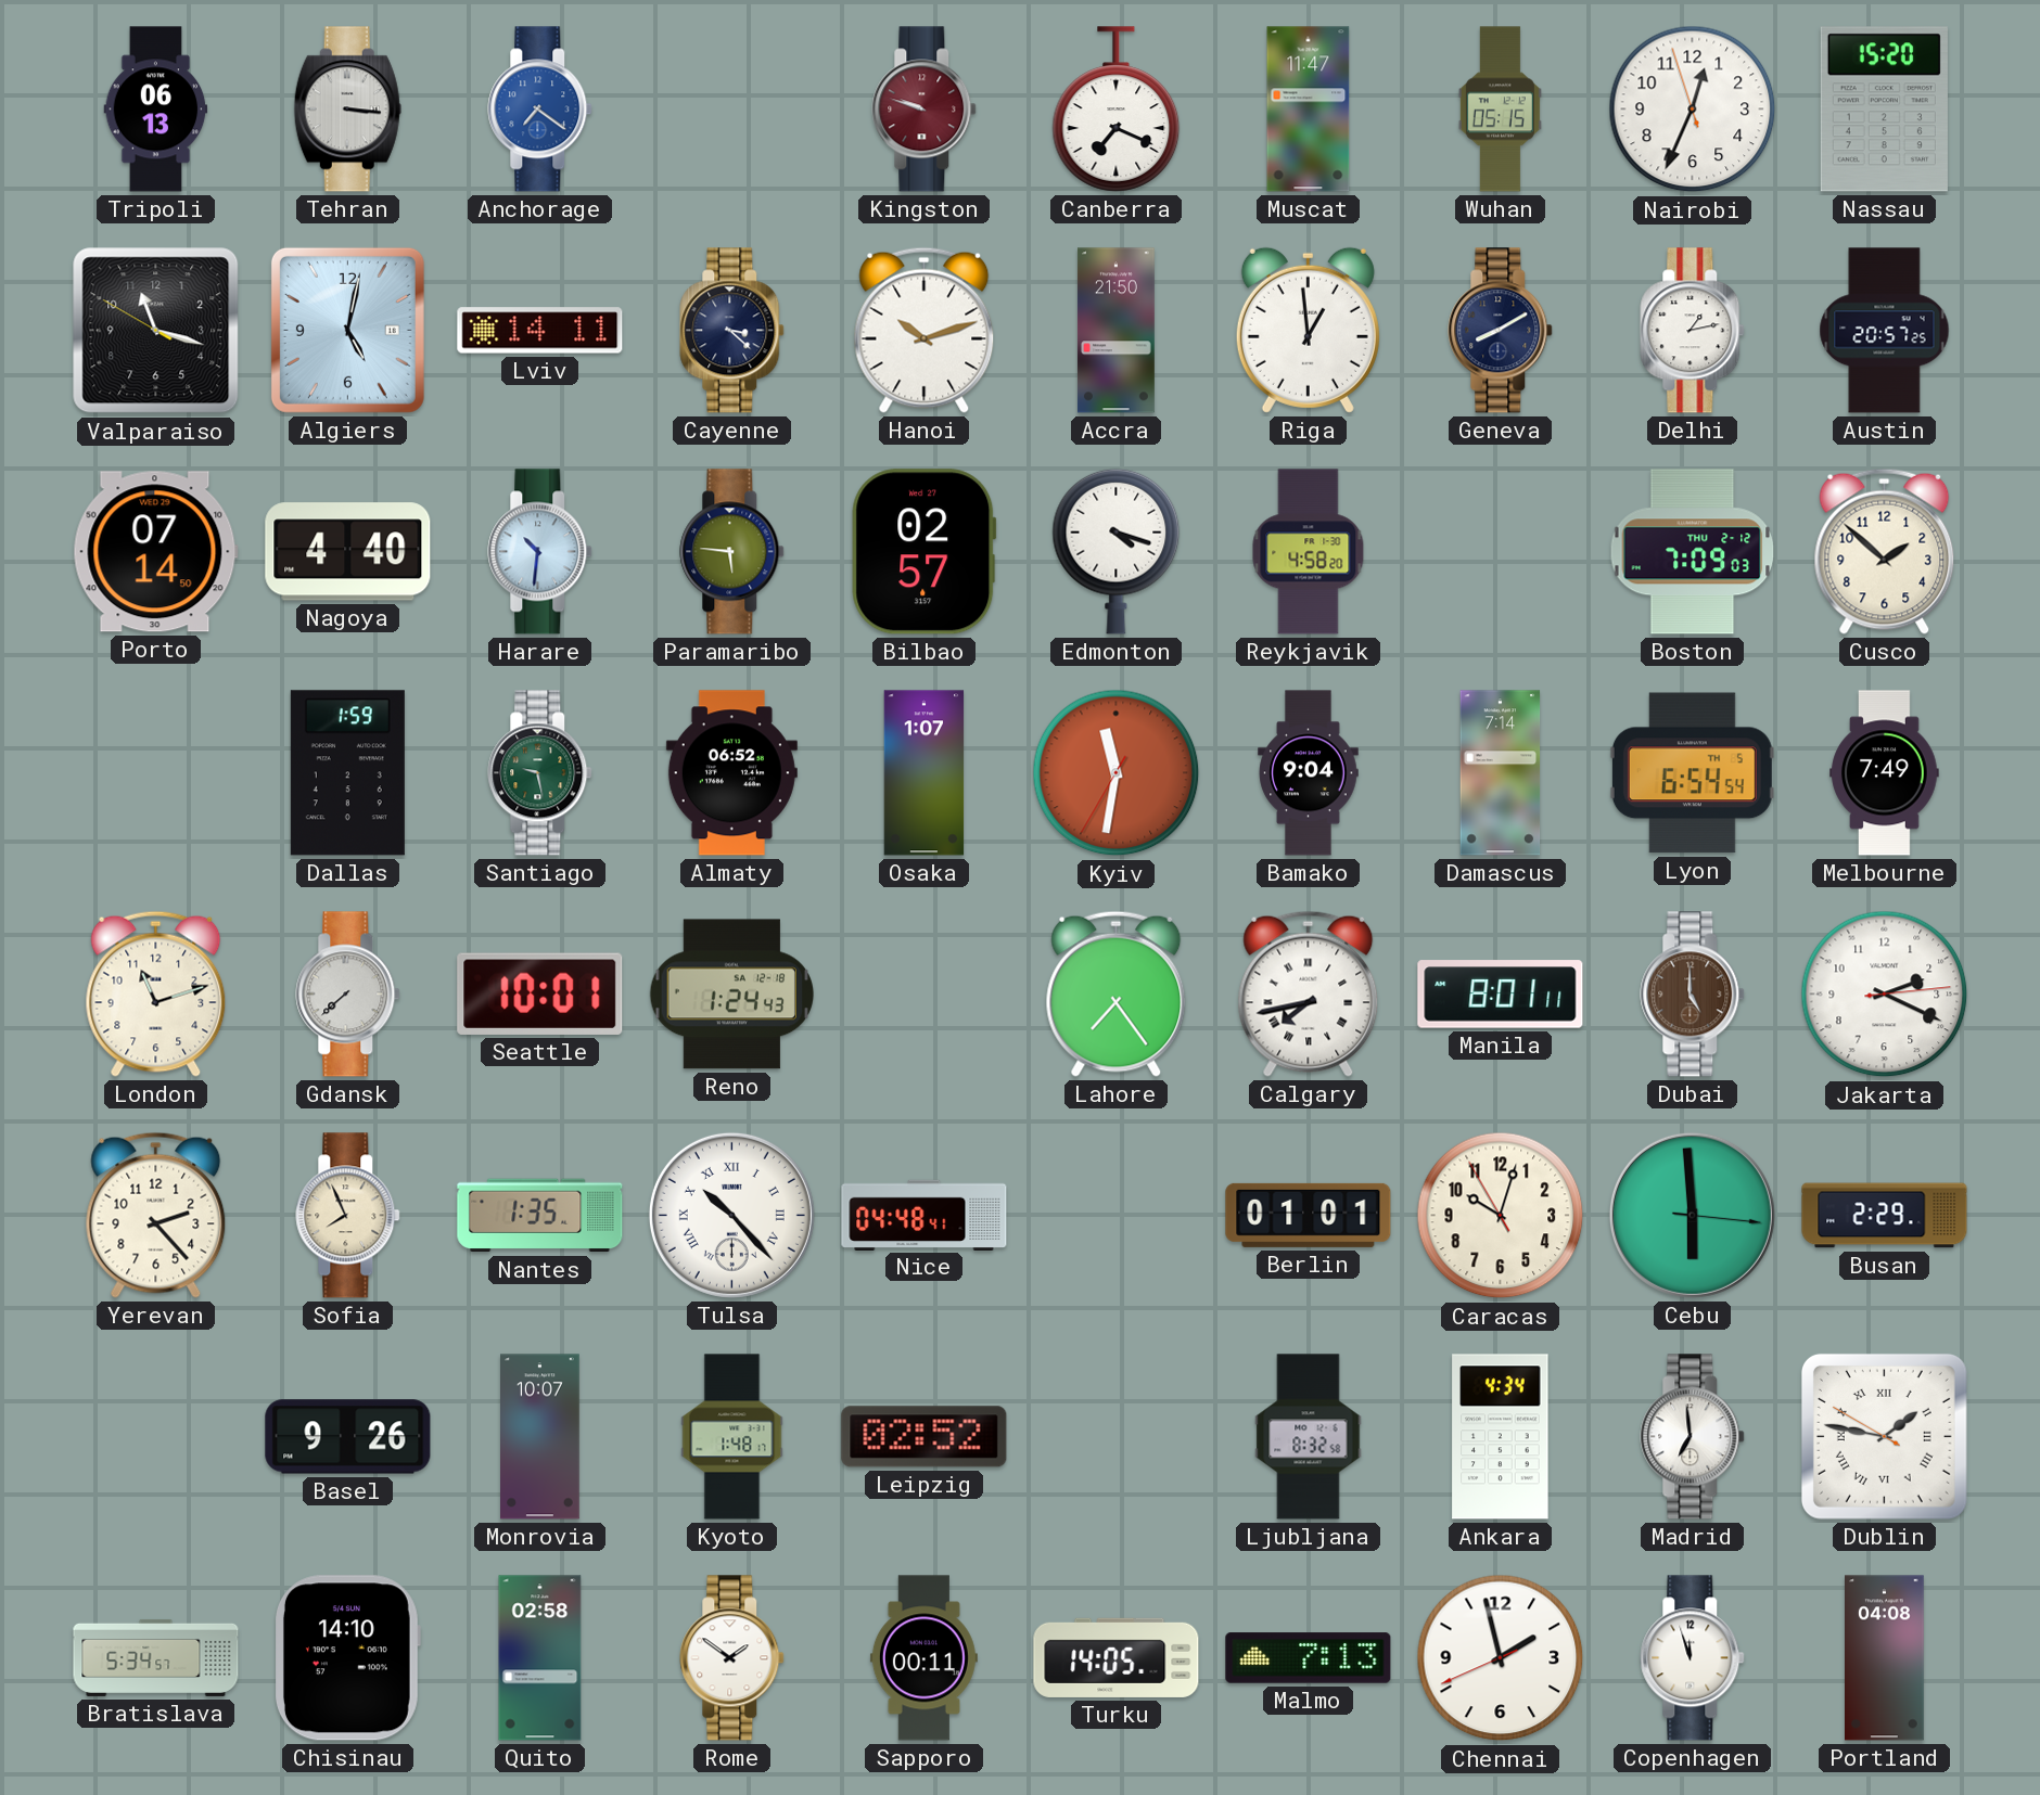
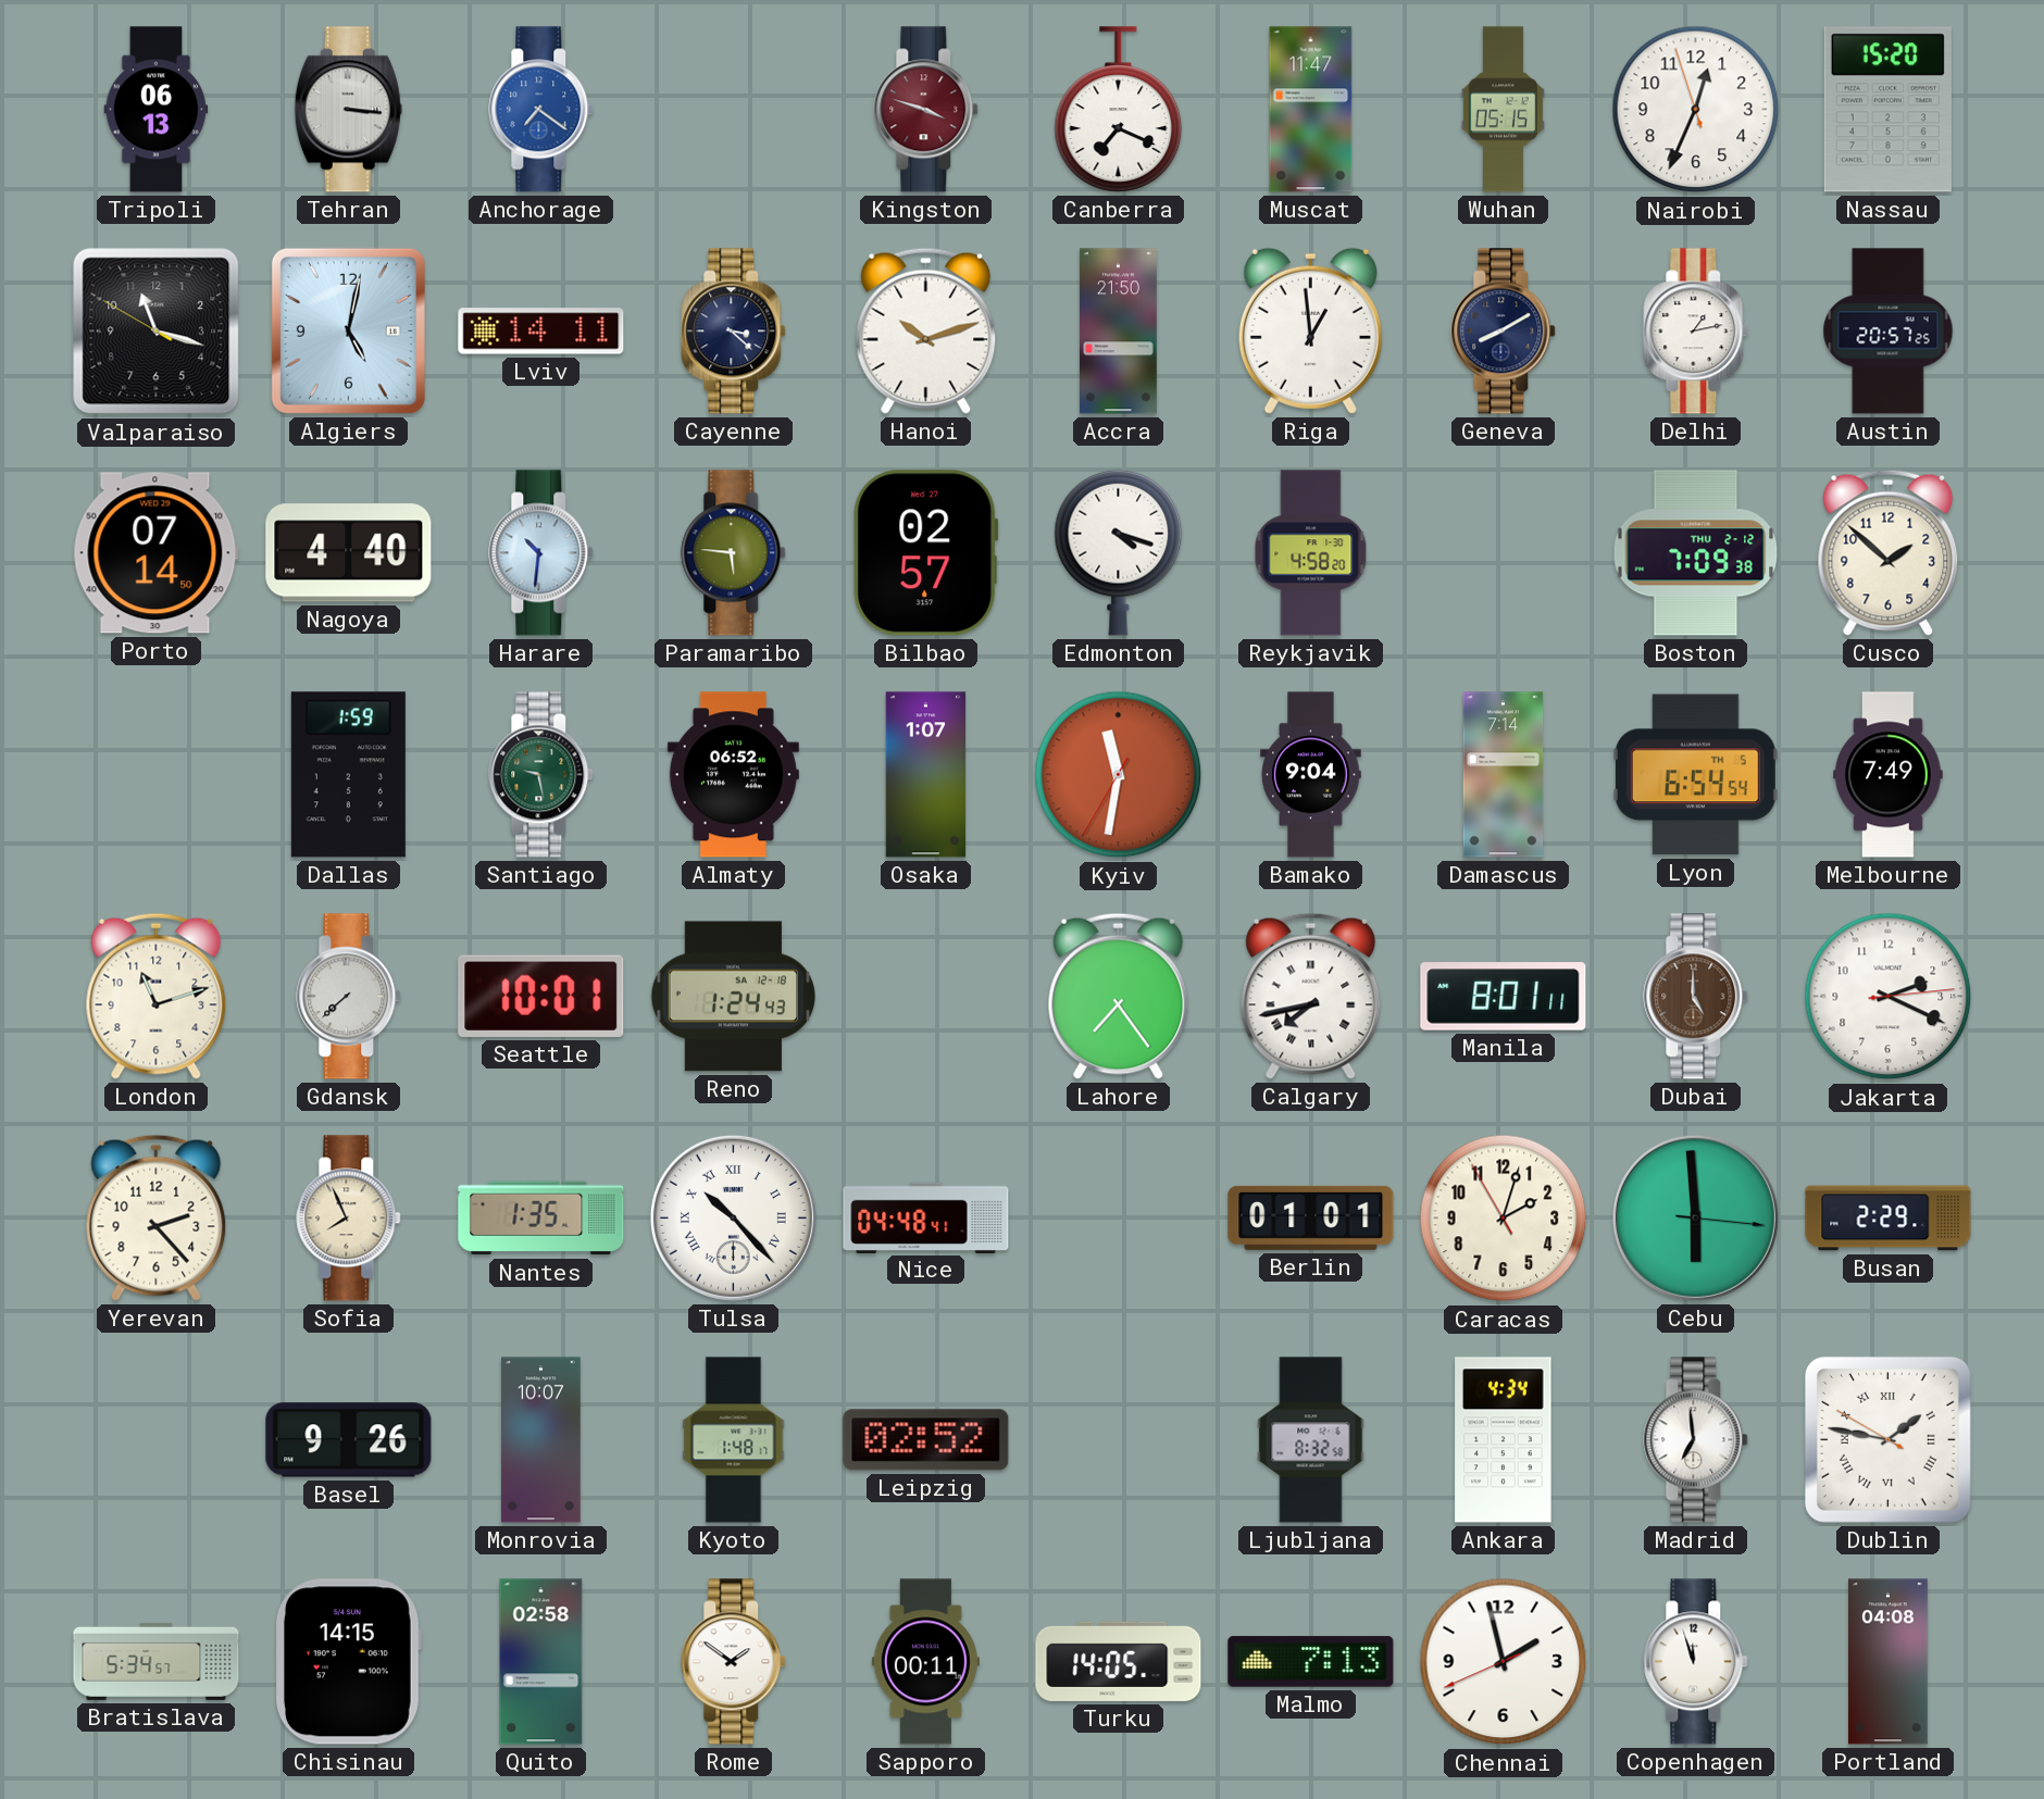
Kingston: 9:48 -> 3:48
Boston: 7:09:03 -> 7:09:38
Caracas: 10:02 -> 2:02
Chisinau: 14:10 -> 14:15
